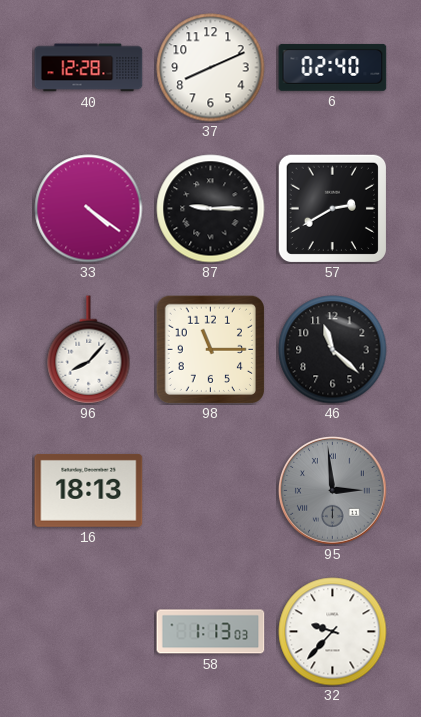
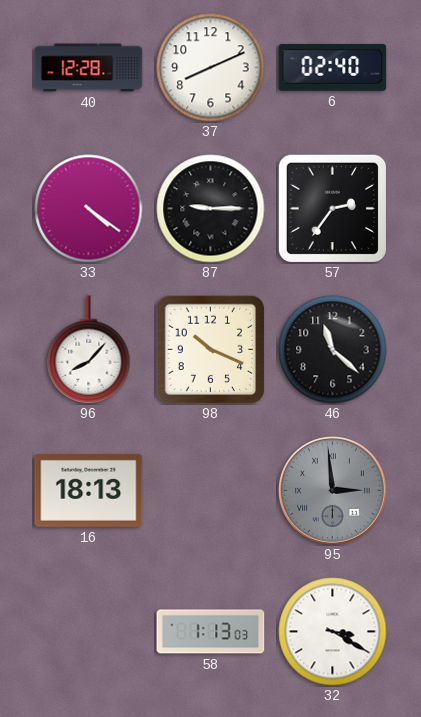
57: 2:40 -> 2:36
98: 11:15 -> 10:19
32: 9:37 -> 3:20
